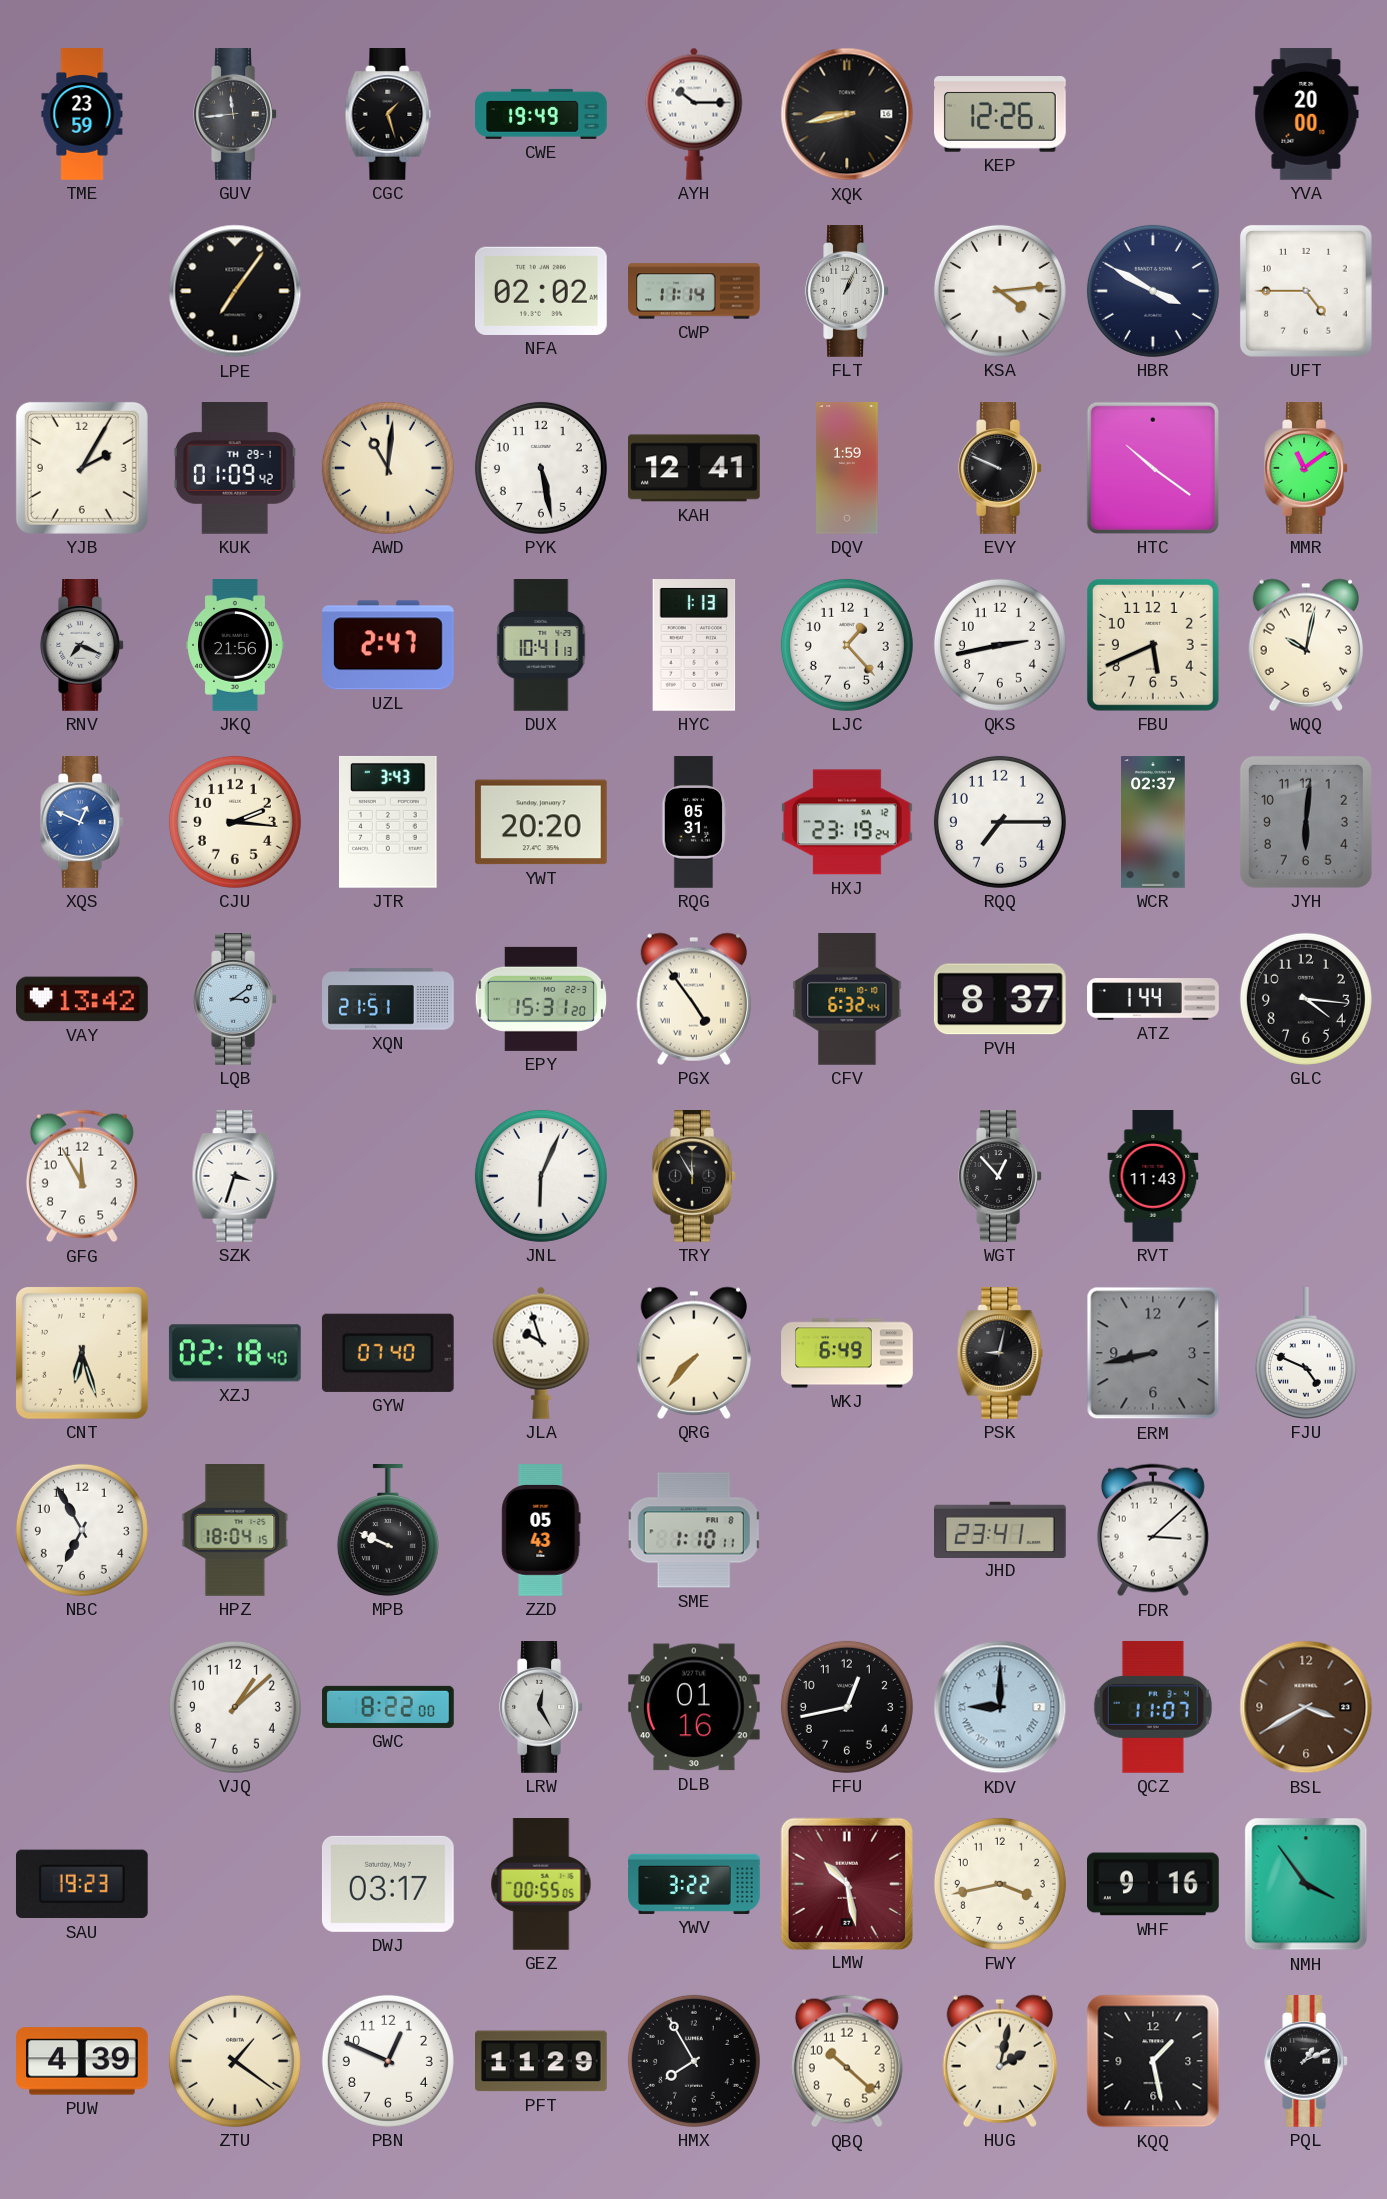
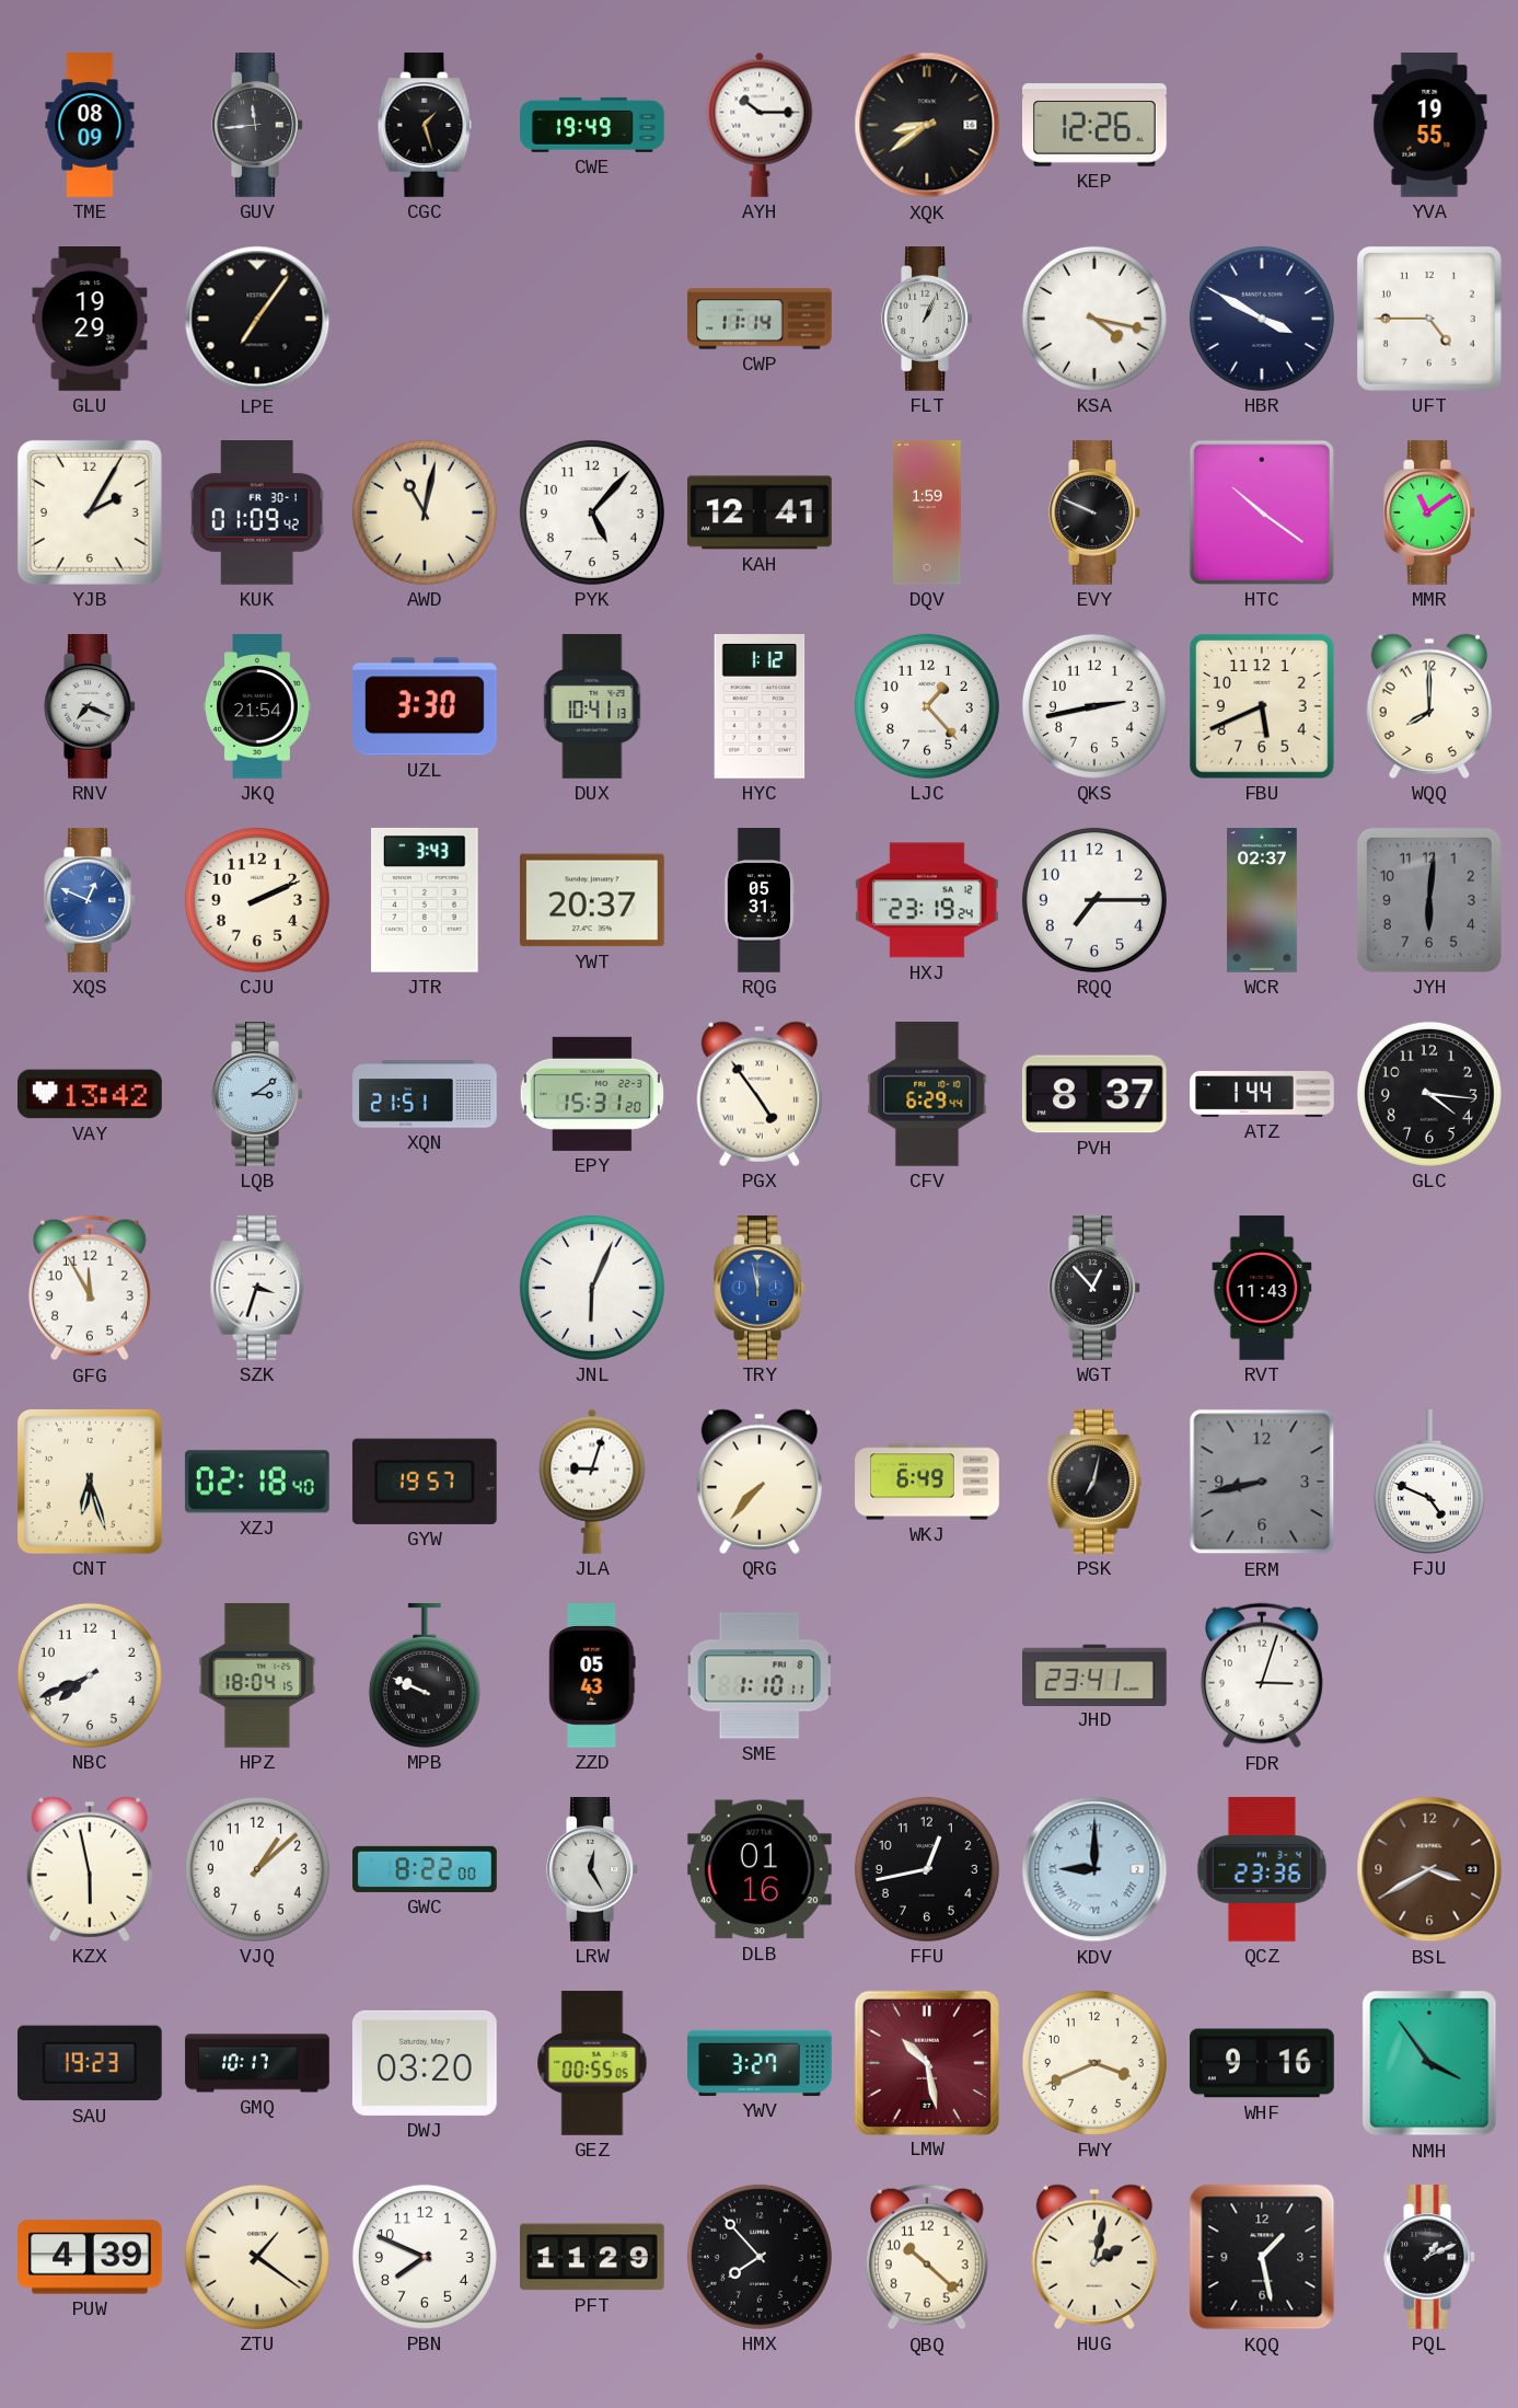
TME: 23:59 -> 08:09
XQK: 8:43 -> 8:39
YVA: 20:00 -> 19:55
GLU: none -> 19:29
NFA: 02:02 -> none
KSA: 4:14 -> 4:17
KUK date: TH 29-1 -> FR 30-1
AWD: 11:01 -> 11:02
PYK: 5:28 -> 5:07
JKQ: 21:56 -> 21:54
UZL: 2:47 -> 3:30
HYC: 1:13 -> 1:12
WQQ: 10:02 -> 8:00
CJU: 2:16 -> 2:11
YWT: 20:20 -> 20:37
CFV: 6:32 -> 6:29
TRY: 11:55 -> 11:58
TRY dial: black -> blue
GYW: 07:40 -> 19:57
JLA: 9:57 -> 9:03
PSK: 9:02 -> 7:02
NBC: 6:55 -> 7:41
FDR: 3:08 -> 3:03
KZX: none -> 5:58
QCZ: 11:07 -> 23:36
GMQ: none -> 10:17
DWJ: 03:17 -> 03:20
YWV: 3:22 -> 3:27
FWY: 3:43 -> 3:41
PBN: 12:49 -> 7:49
HMX: 7:55 -> 7:53
